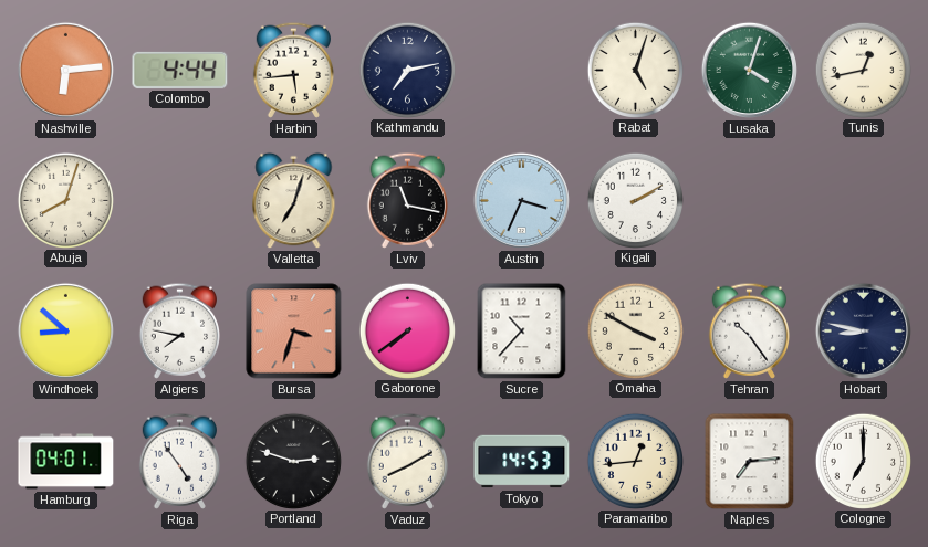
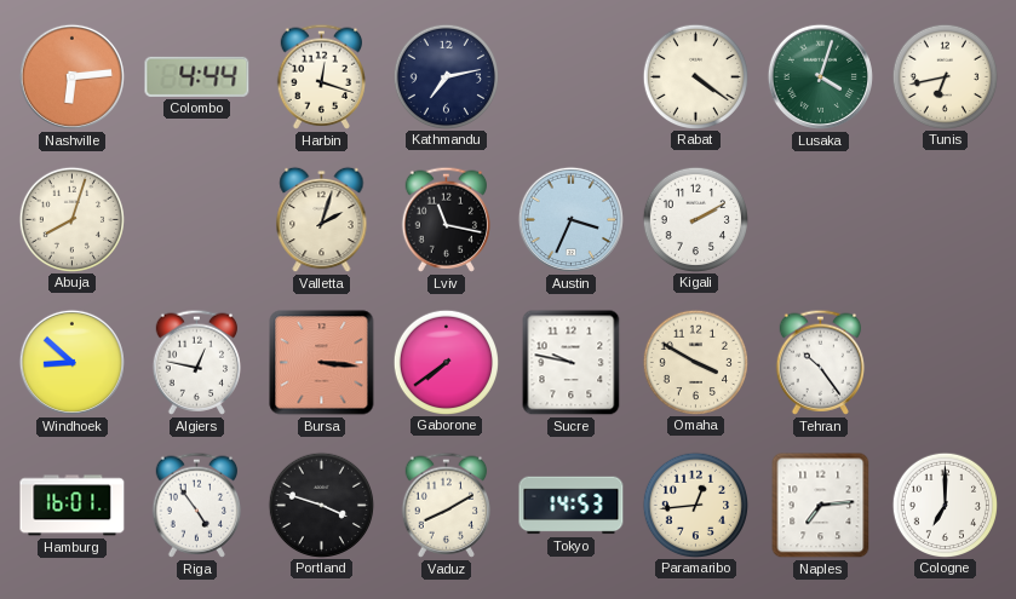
Harbin: 5:44 -> 12:18
Rabat: 5:03 -> 4:21
Tunis: 12:43 -> 6:43
Valletta: 7:03 -> 2:03
Algiers: 7:47 -> 12:47
Bursa: 3:33 -> 3:16
Sucre: 10:37 -> 9:47
Hobart: 8:47 -> none
Hamburg: 04:01 -> 16:01
Portland: 2:48 -> 3:48
